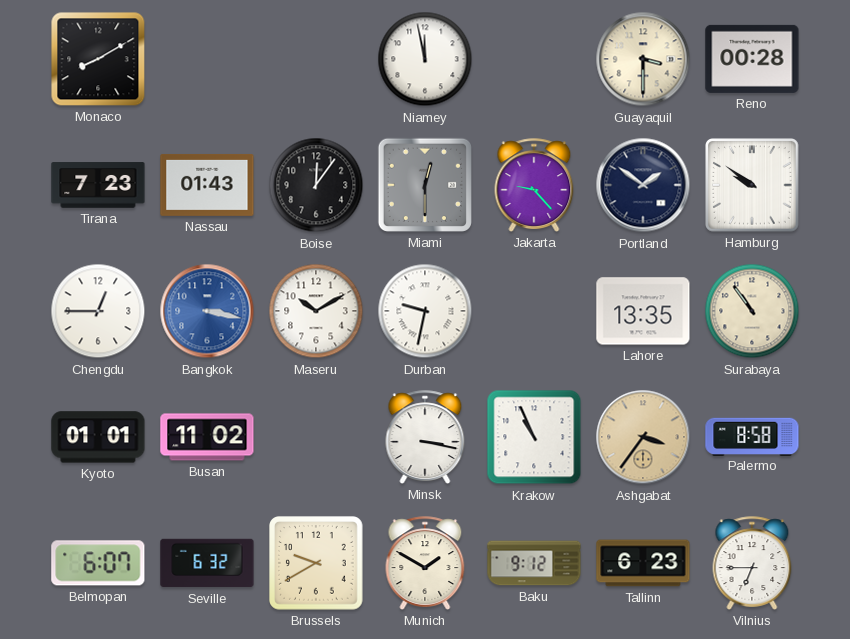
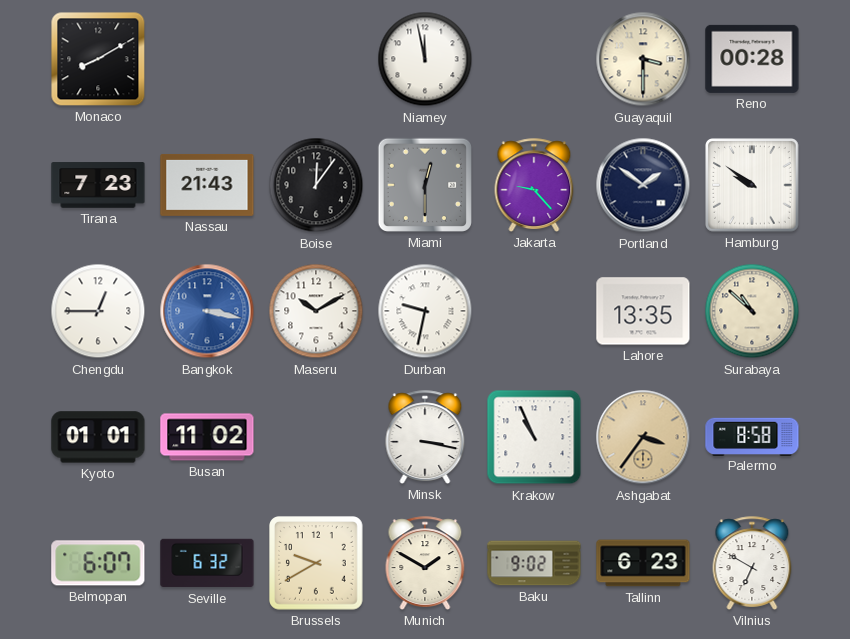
Nassau: 01:43 -> 21:43
Surabaya: 10:54 -> 10:52
Baku: 9:12 -> 9:02
Vilnius: 6:45 -> 6:50
